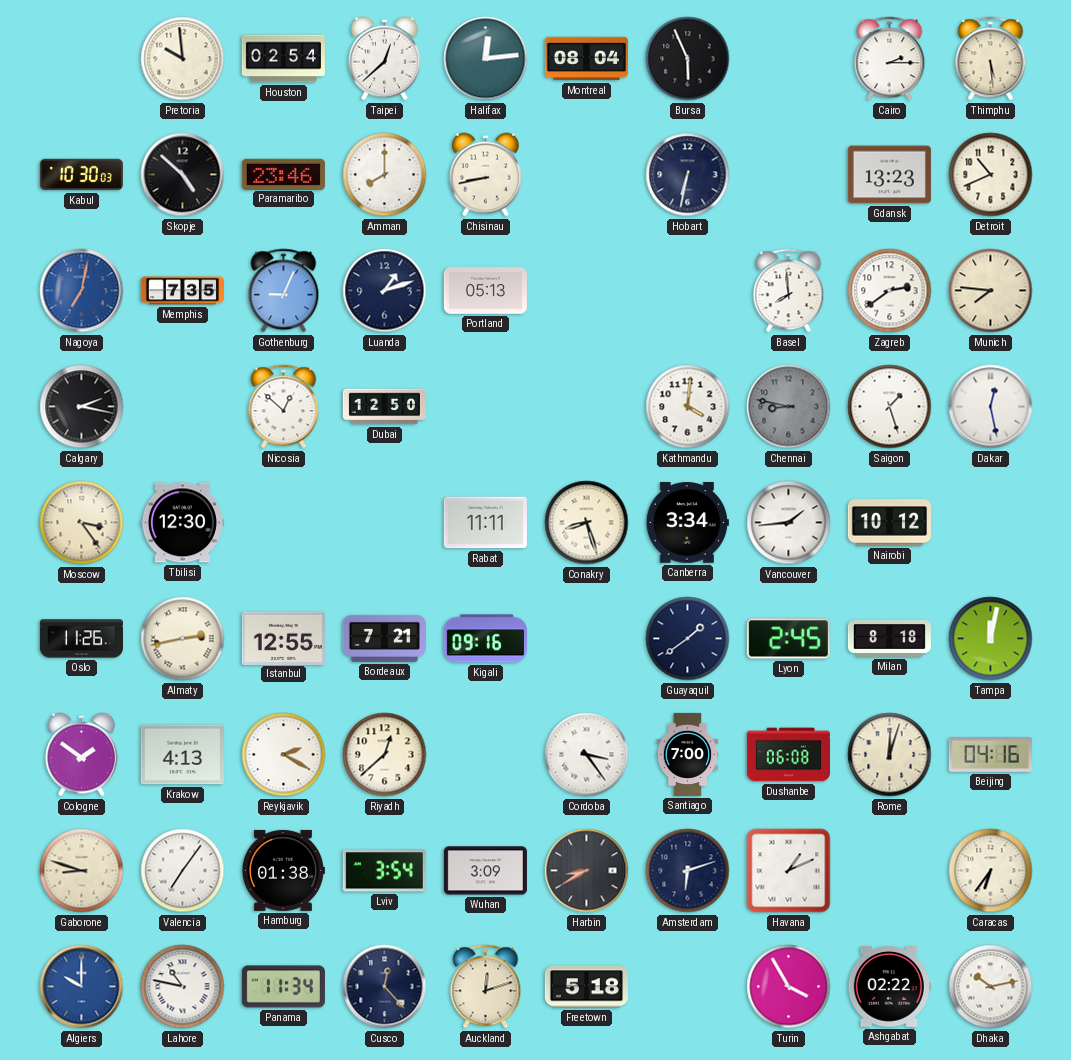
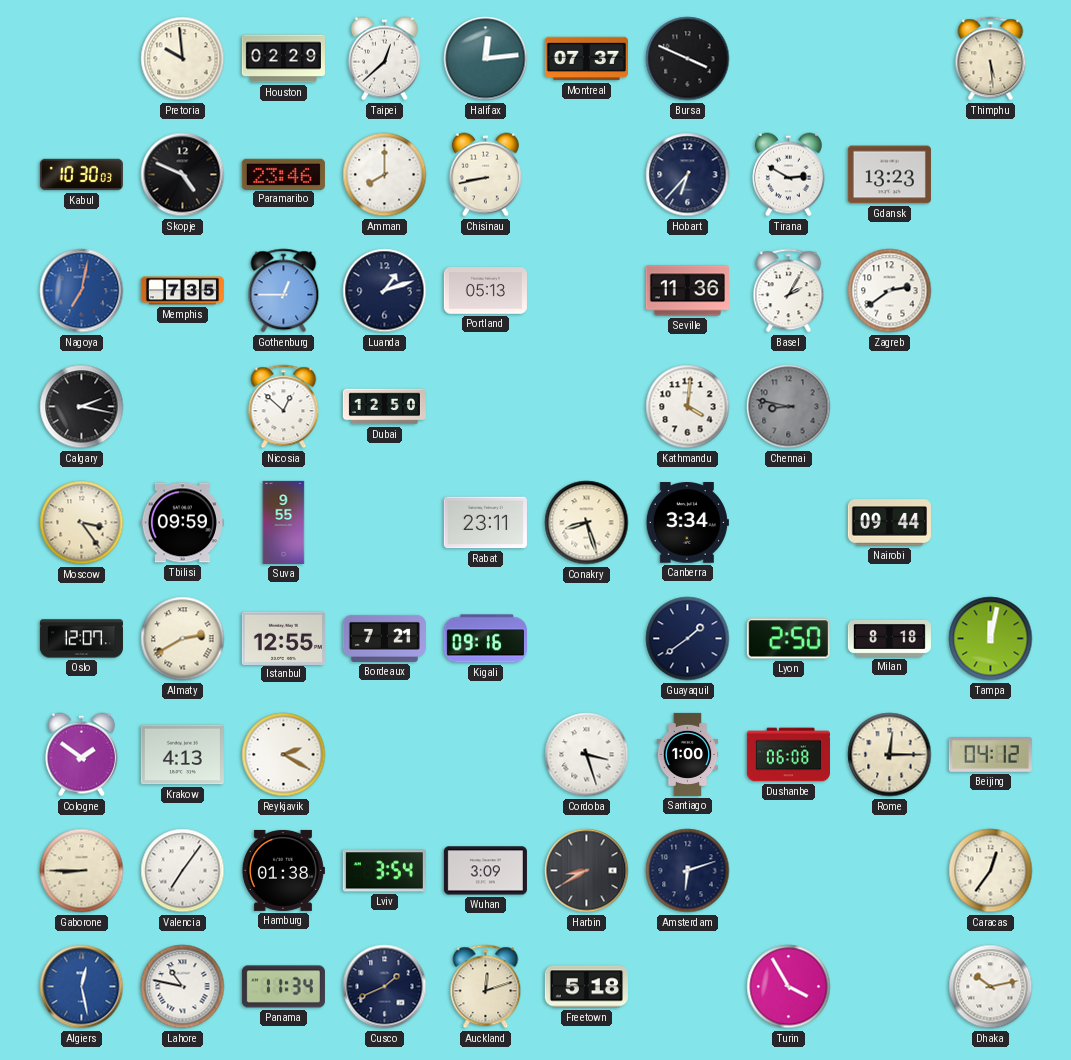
Houston: 02:54 -> 02:29
Montreal: 08:04 -> 07:37
Bursa: 5:56 -> 3:49
Cairo: 2:15 -> none
Skopje: 4:52 -> 4:49
Hobart: 6:32 -> 6:37
Tirana: none -> 2:50
Detroit: 10:41 -> none
Gothenburg: 9:04 -> 12:45
Seville: none -> 11:36
Basel: 7:59 -> 2:05
Munich: 7:46 -> none
Saigon: 1:27 -> none
Dakar: 12:28 -> none
Tbilisi: 12:30 -> 09:59
Suva: none -> 9:55
Rabat: 11:11 -> 23:11
Vancouver: 1:44 -> none
Nairobi: 10:12 -> 09:44
Oslo: 11:26 -> 12:07
Almaty: 2:43 -> 2:40
Lyon: 2:45 -> 2:50
Riyadh: 12:38 -> none
Cordoba: 3:24 -> 3:27
Santiago: 7:00 -> 1:00
Rome: 12:03 -> 12:15
Beijing: 04:16 -> 04:12
Gaborone: 8:48 -> 8:45
Havana: 1:11 -> none
Caracas: 6:36 -> 12:36
Algiers: 10:00 -> 12:28
Cusco: 12:23 -> 1:41
Ashgabat: 02:22 -> none
